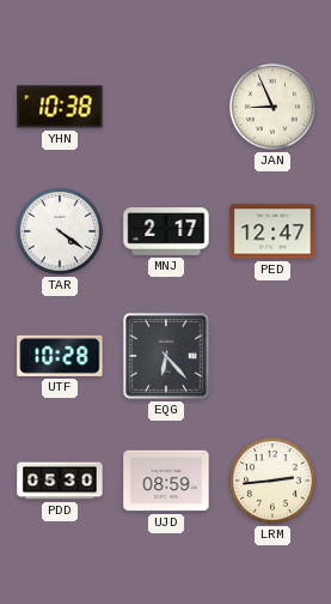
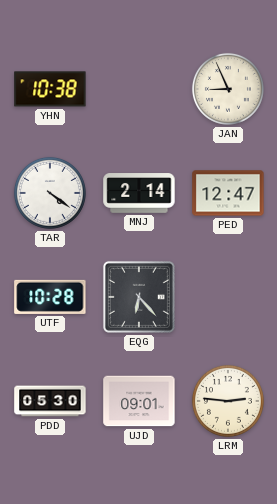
MNJ: 2:17 -> 2:14
UJD: 08:59 -> 09:01
LRM: 2:44 -> 2:46
